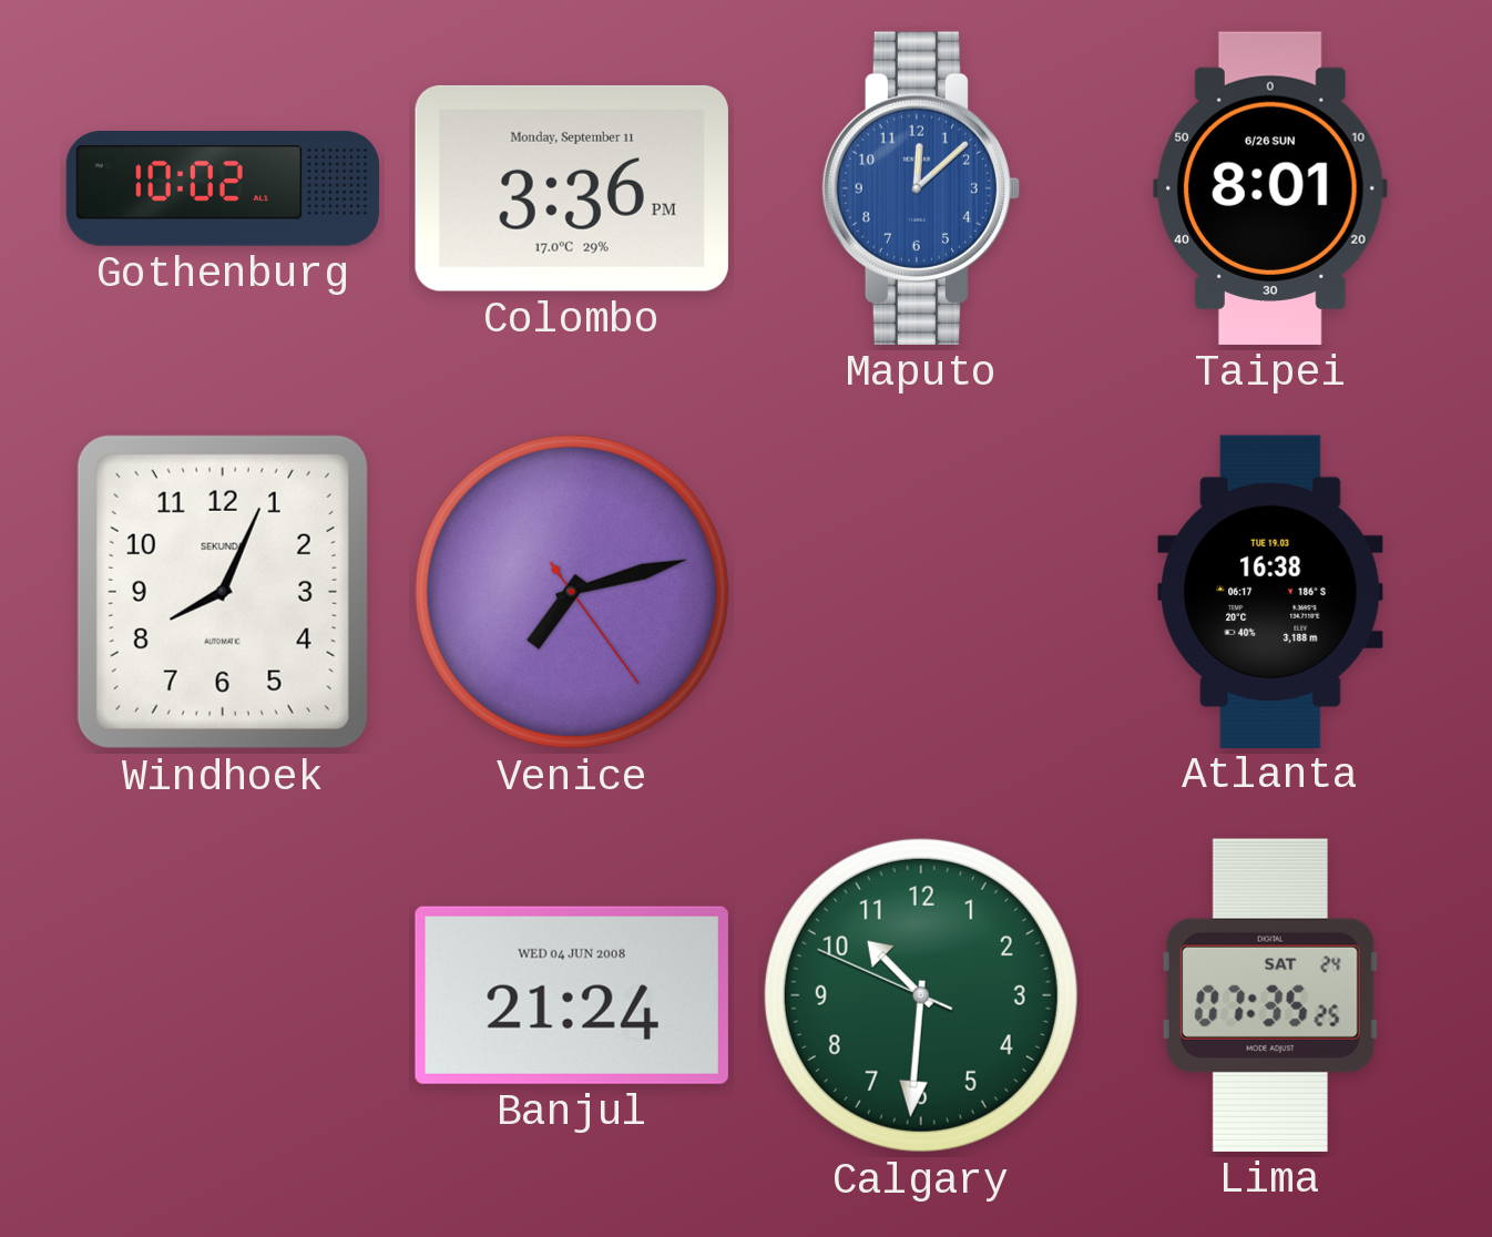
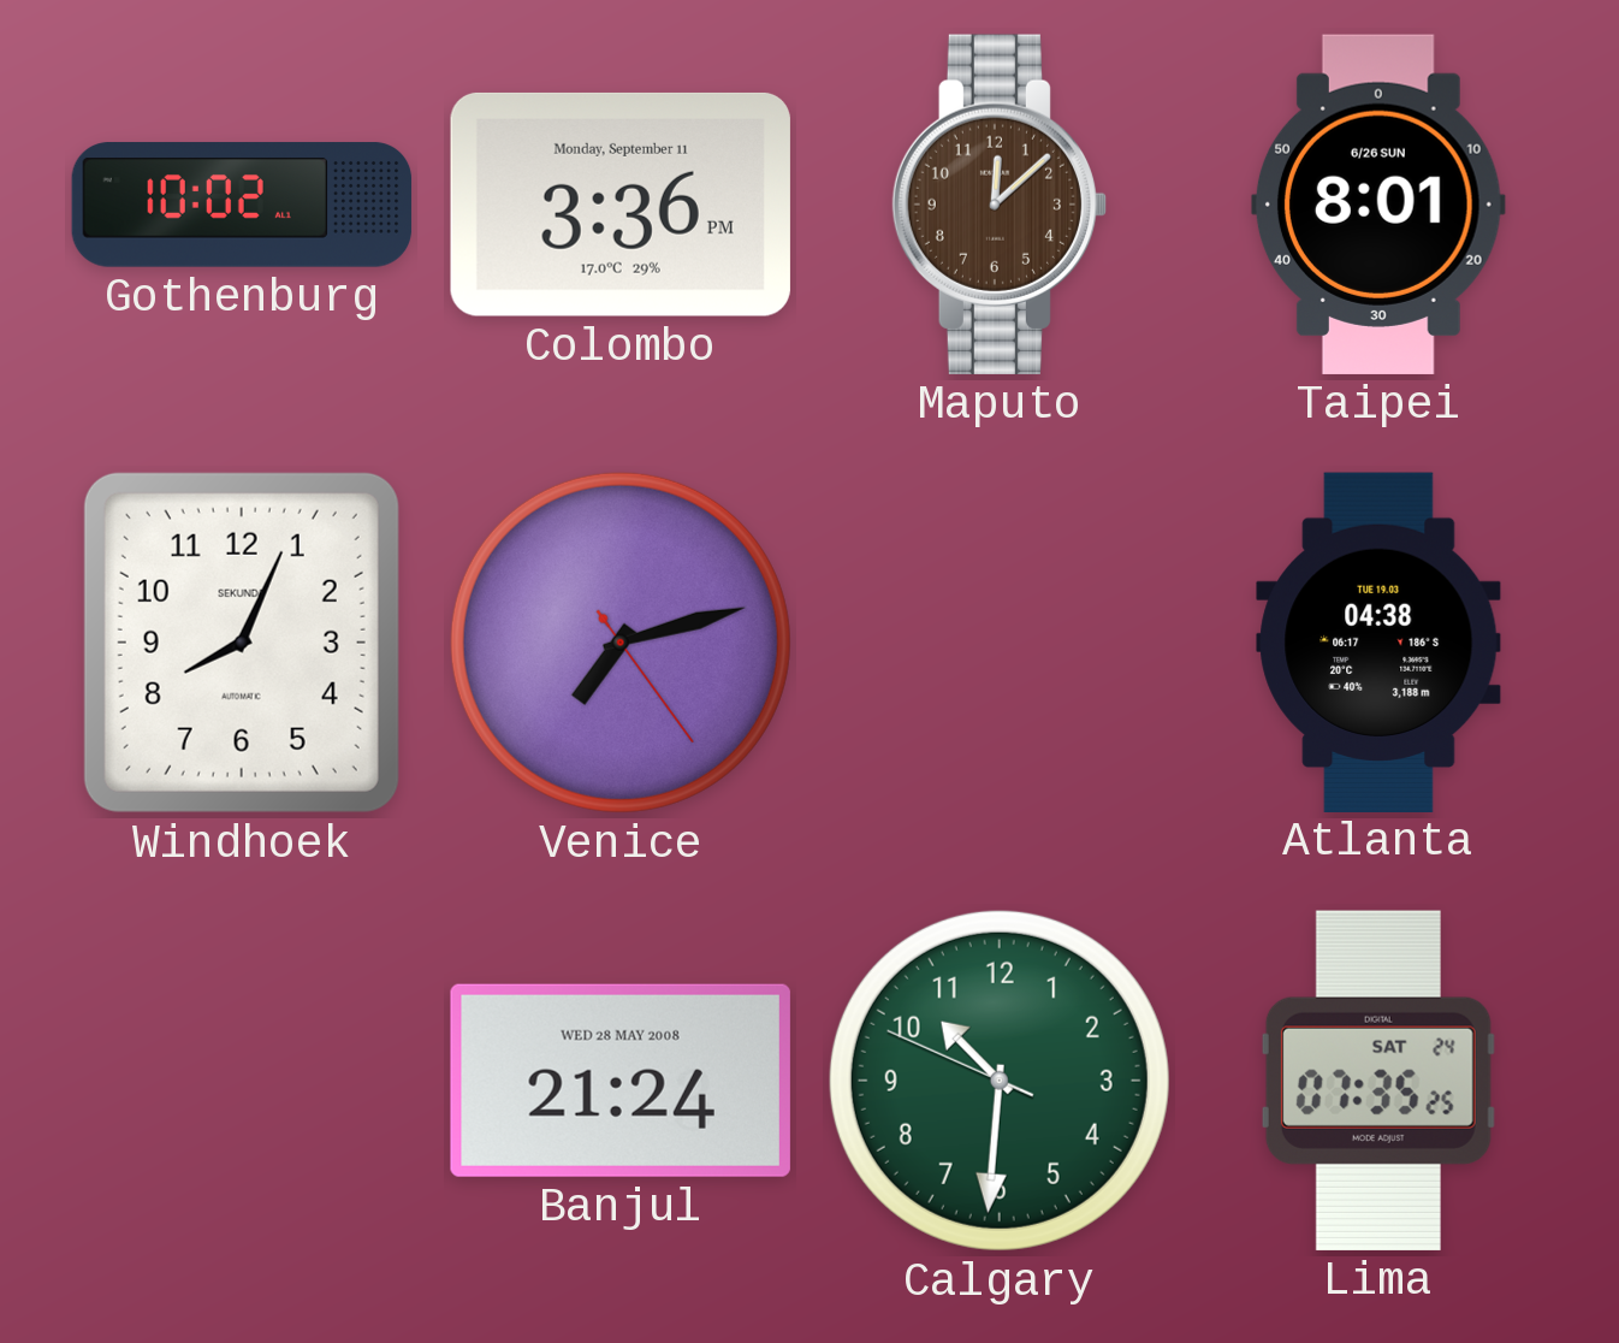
Maputo dial: blue -> brown
Atlanta: 16:38 -> 04:38
Banjul date: WED 04 JUN 2008 -> WED 28 MAY 2008
